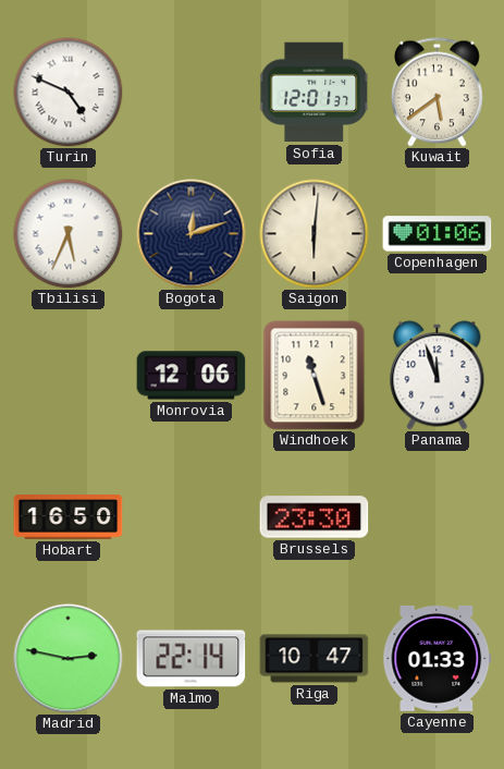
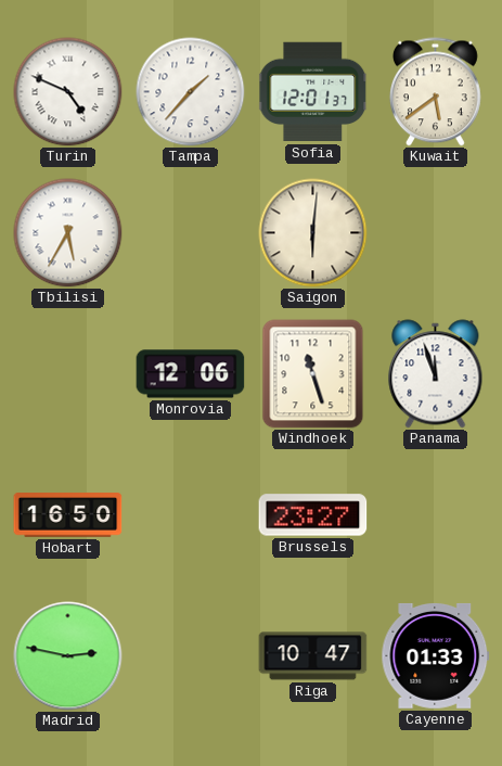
Tampa: none -> 1:37
Tbilisi: 5:34 -> 5:35
Bogota: 12:12 -> none
Copenhagen: 01:06 -> none
Brussels: 23:30 -> 23:27
Malmo: 22:14 -> none
